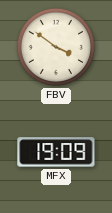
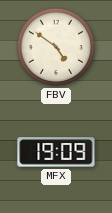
FBV: 3:51 -> 4:51
